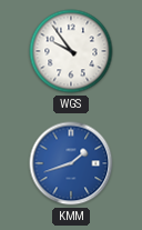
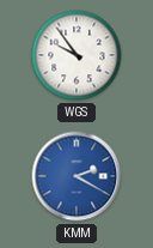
KMM: 1:42 -> 2:20
